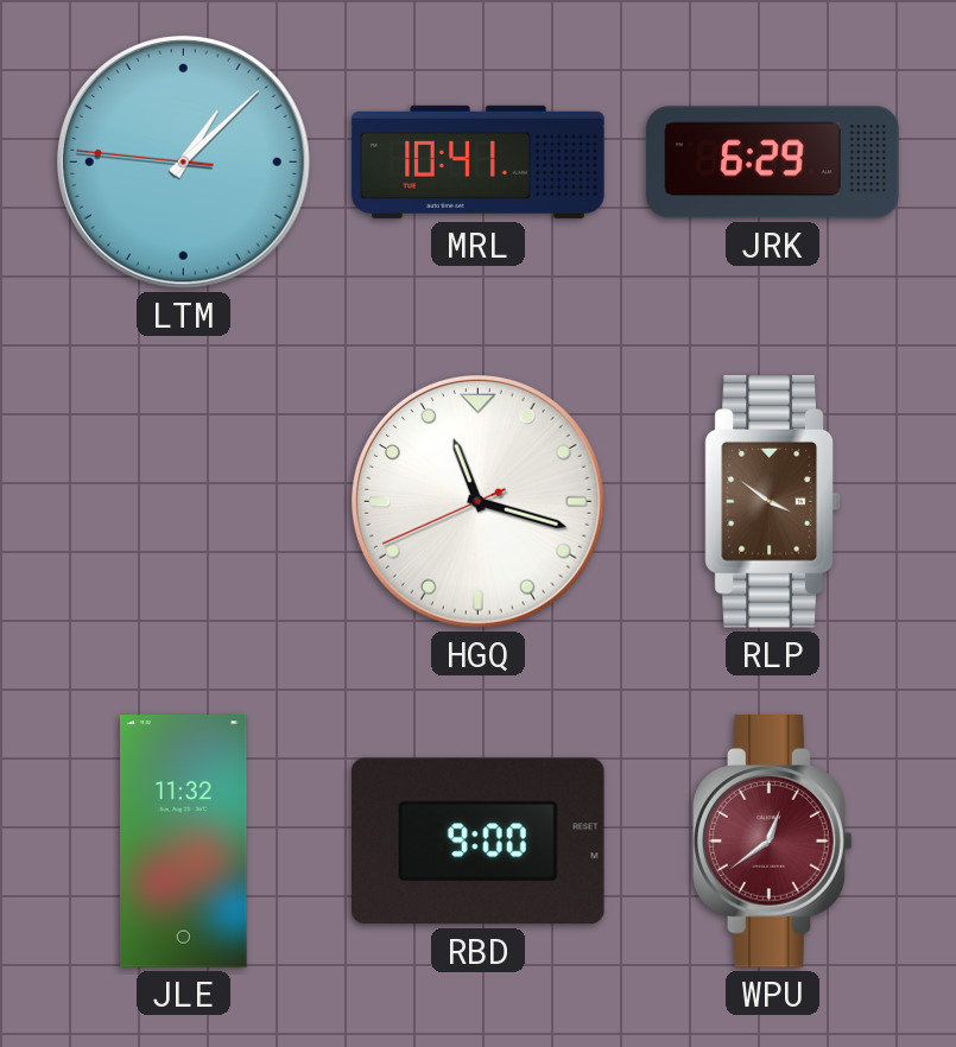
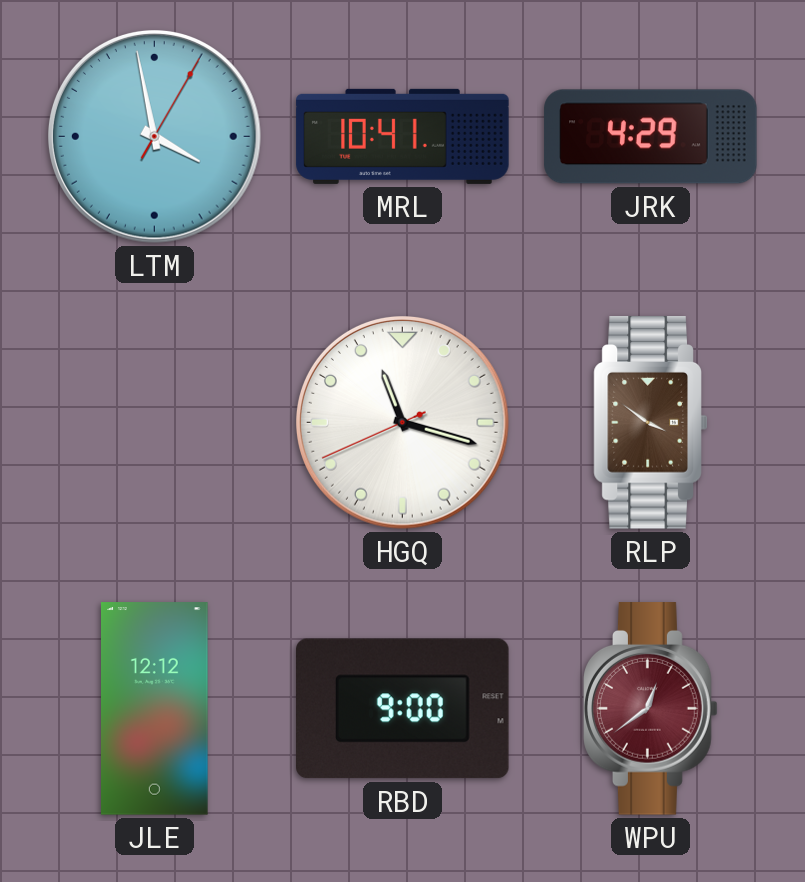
LTM: 1:07 -> 3:58
JRK: 6:29 -> 4:29
JLE: 11:32 -> 12:12
